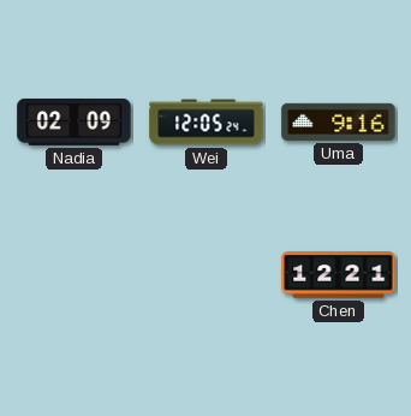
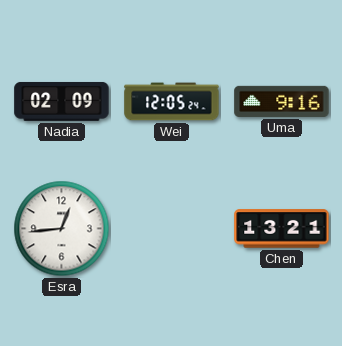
Esra: none -> 12:44
Chen: 12:21 -> 13:21
